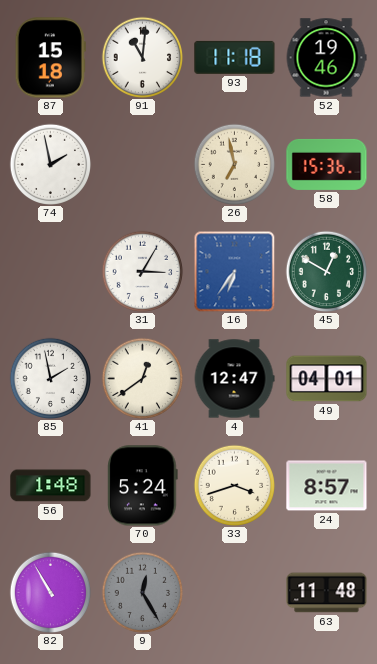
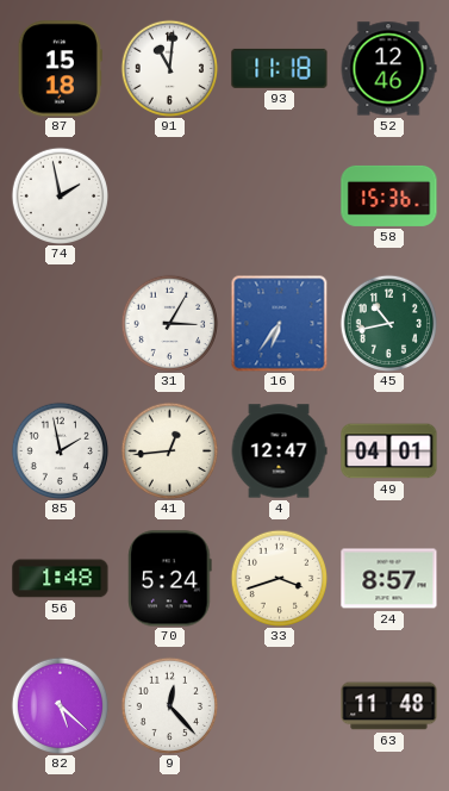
52: 19:46 -> 12:46
26: 6:58 -> none
45: 12:50 -> 10:43
41: 12:39 -> 12:44
82: 10:55 -> 5:22
9: 12:25 -> 12:23
9 dial: grey -> white
